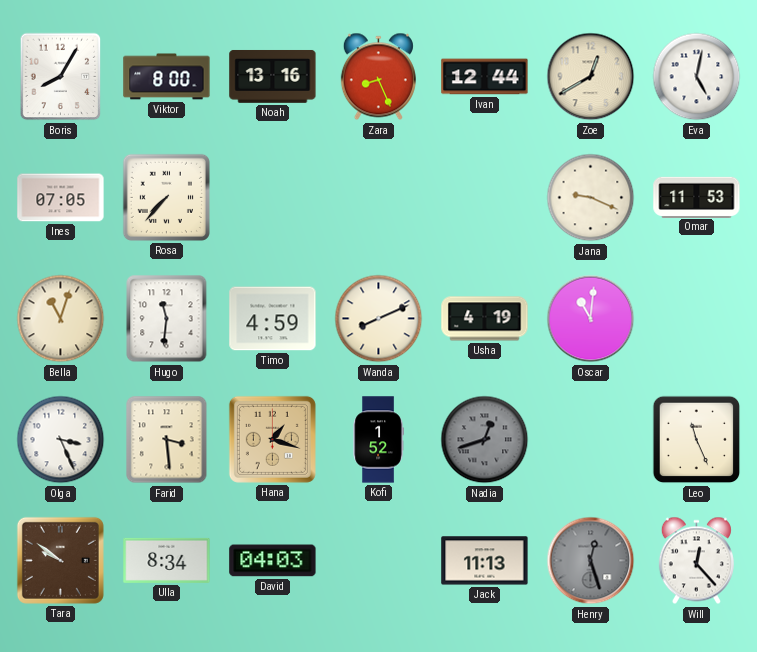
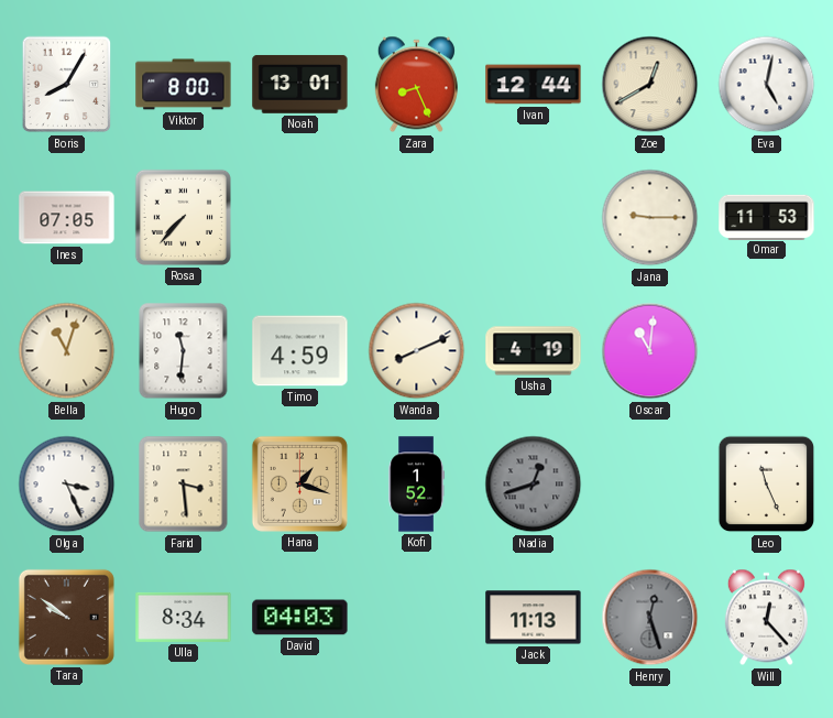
Noah: 13:16 -> 13:01
Jana: 9:19 -> 9:15
